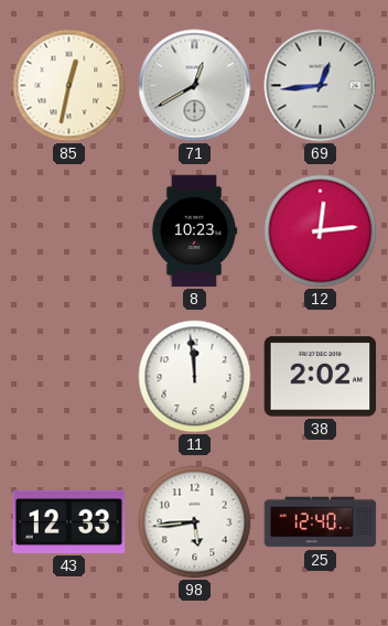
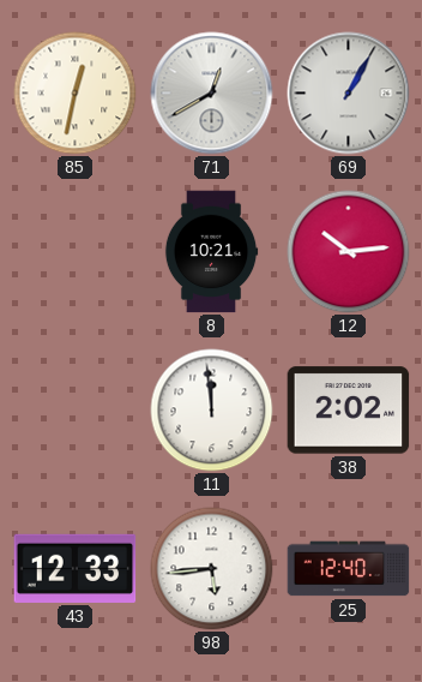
69: 12:44 -> 1:05
8: 10:23 -> 10:21
12: 12:14 -> 10:14
